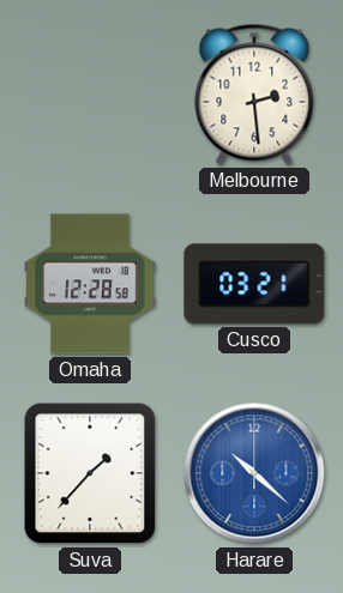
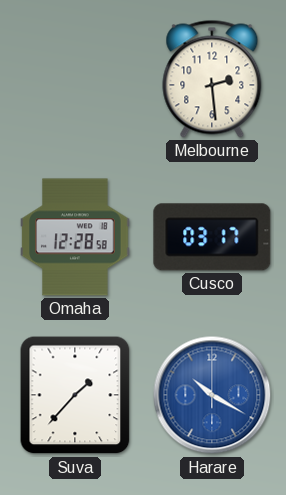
Cusco: 03:21 -> 03:17
Harare: 10:22 -> 10:20
